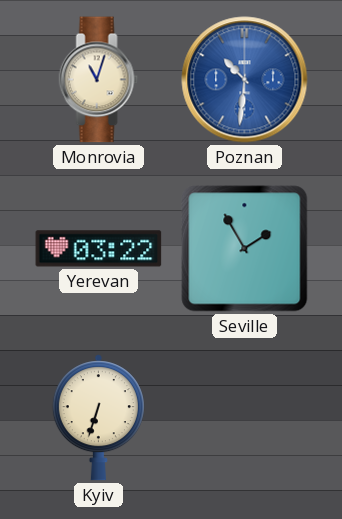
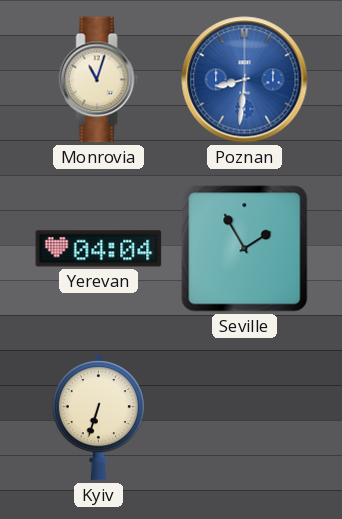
Poznan: 10:31 -> 8:31
Yerevan: 03:22 -> 04:04
